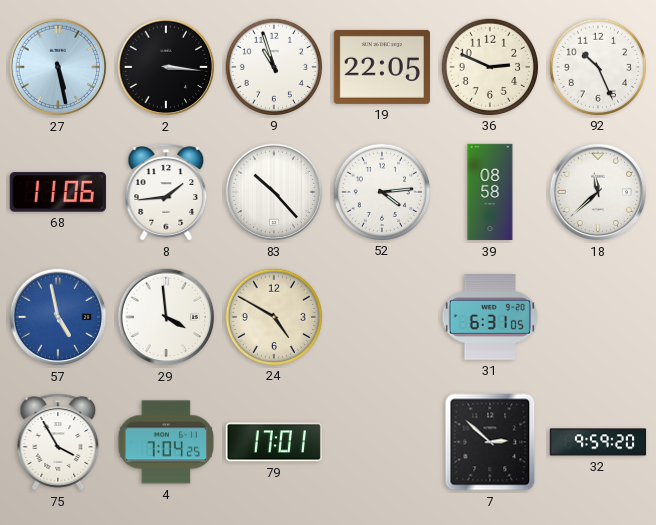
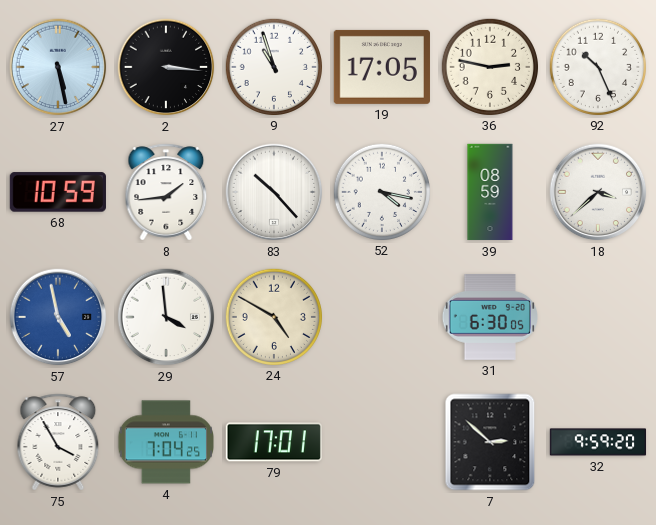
19: 22:05 -> 17:05
36: 2:49 -> 2:47
68: 11:06 -> 10:59
52: 4:14 -> 4:17
39: 08:58 -> 08:59
18: 11:38 -> 3:38
31: 6:31 -> 6:30
